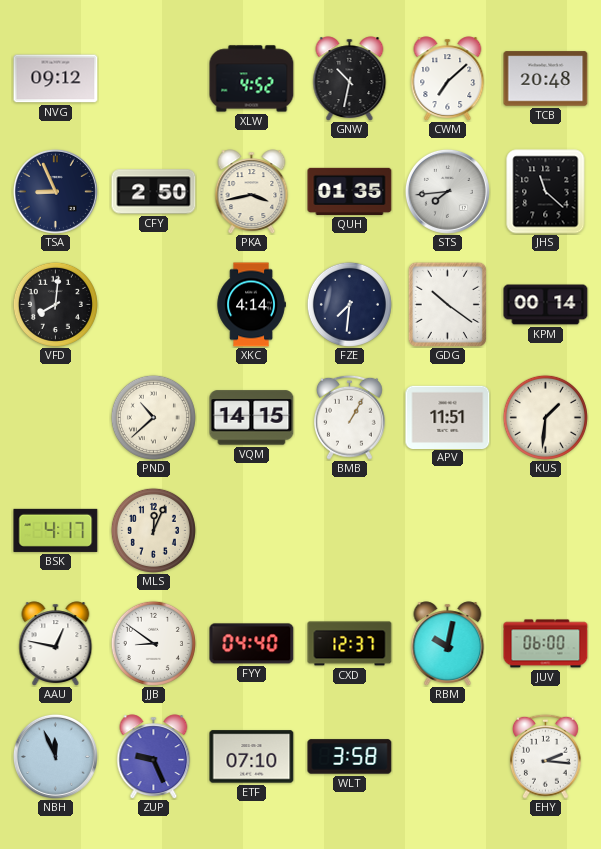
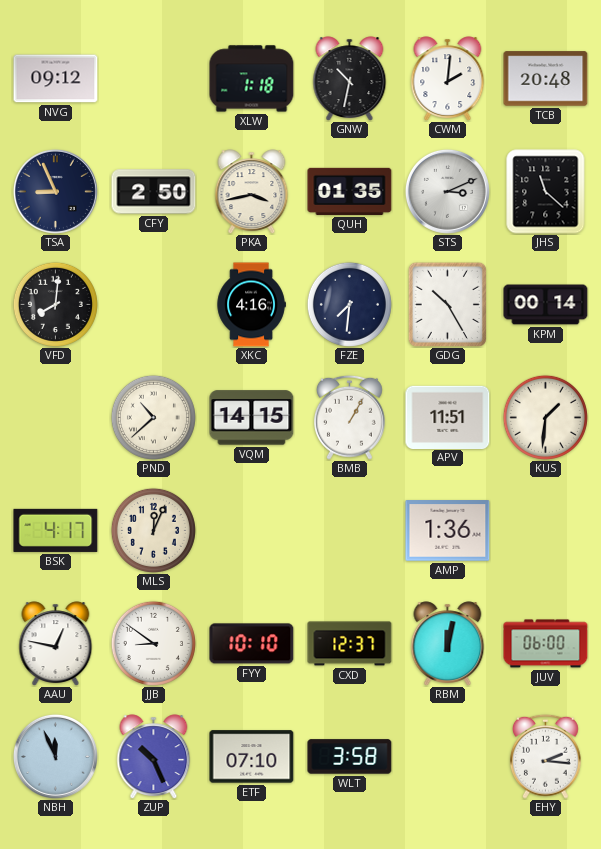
XLW: 4:52 -> 1:18
CWM: 7:08 -> 2:01
STS: 7:44 -> 3:11
XKC: 4:14 -> 4:16
GDG: 10:21 -> 10:25
AMP: none -> 1:36
FYY: 04:40 -> 10:10
RBM: 10:02 -> 12:02
ZUP: 9:26 -> 10:26
